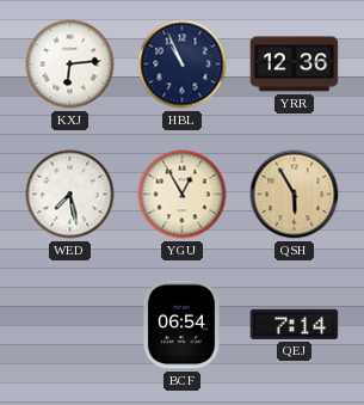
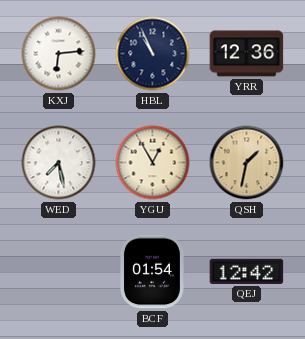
QSH: 5:55 -> 1:32
BCF: 06:54 -> 01:54
QEJ: 7:14 -> 12:42
